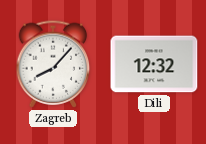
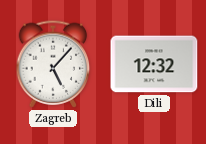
Zagreb: 8:07 -> 5:07
